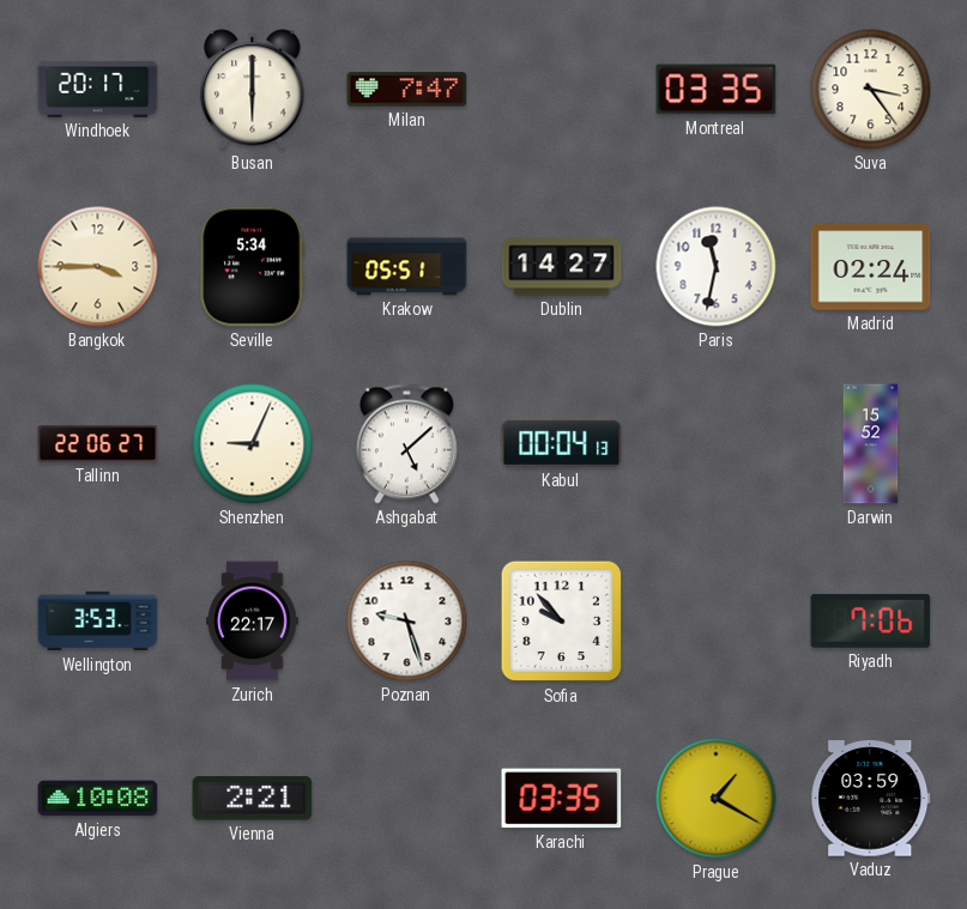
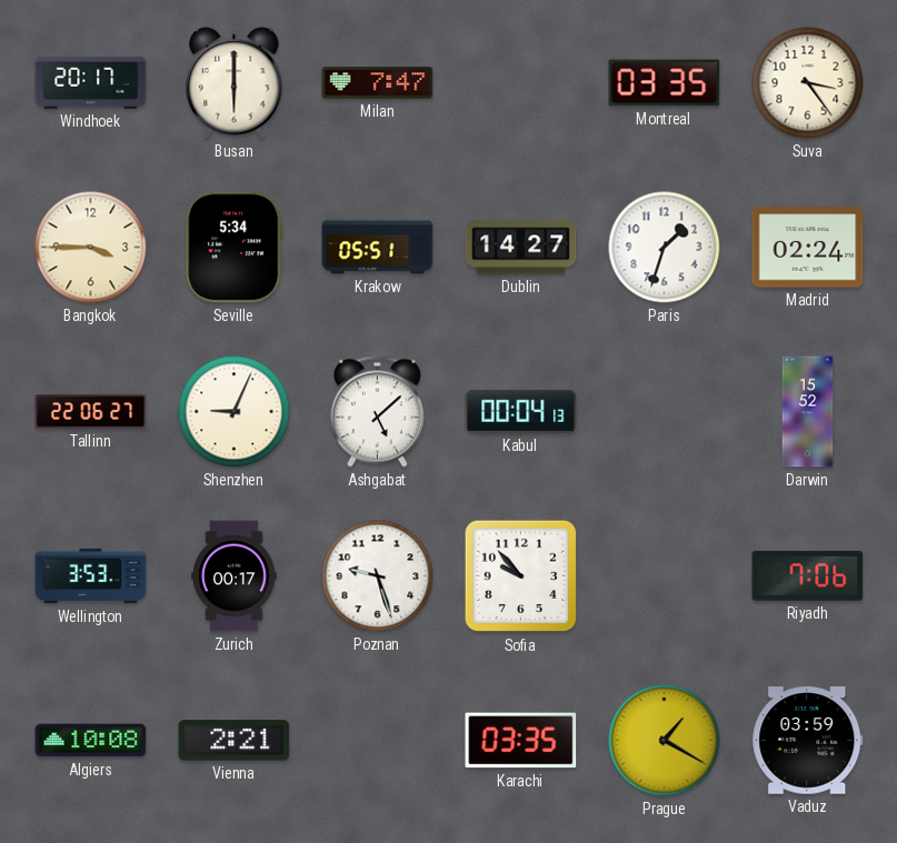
Paris: 11:32 -> 1:33
Zurich: 22:17 -> 00:17
